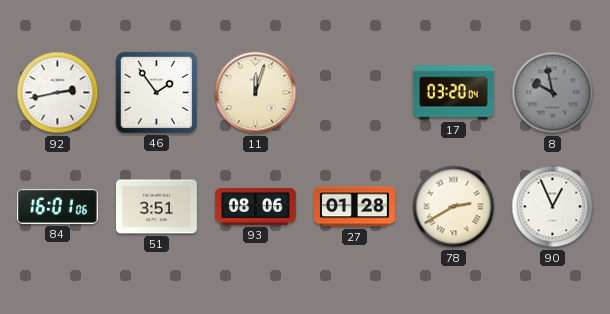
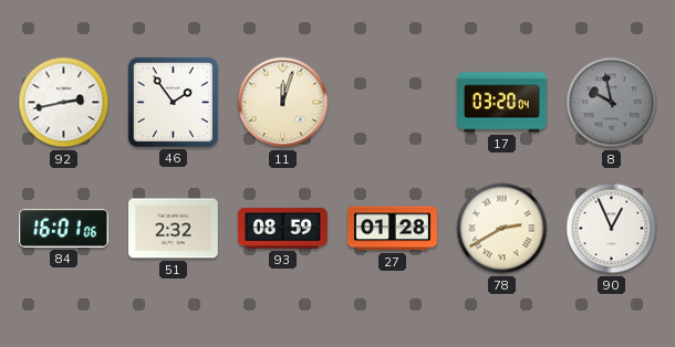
51: 3:51 -> 2:32
93: 08:06 -> 08:59
